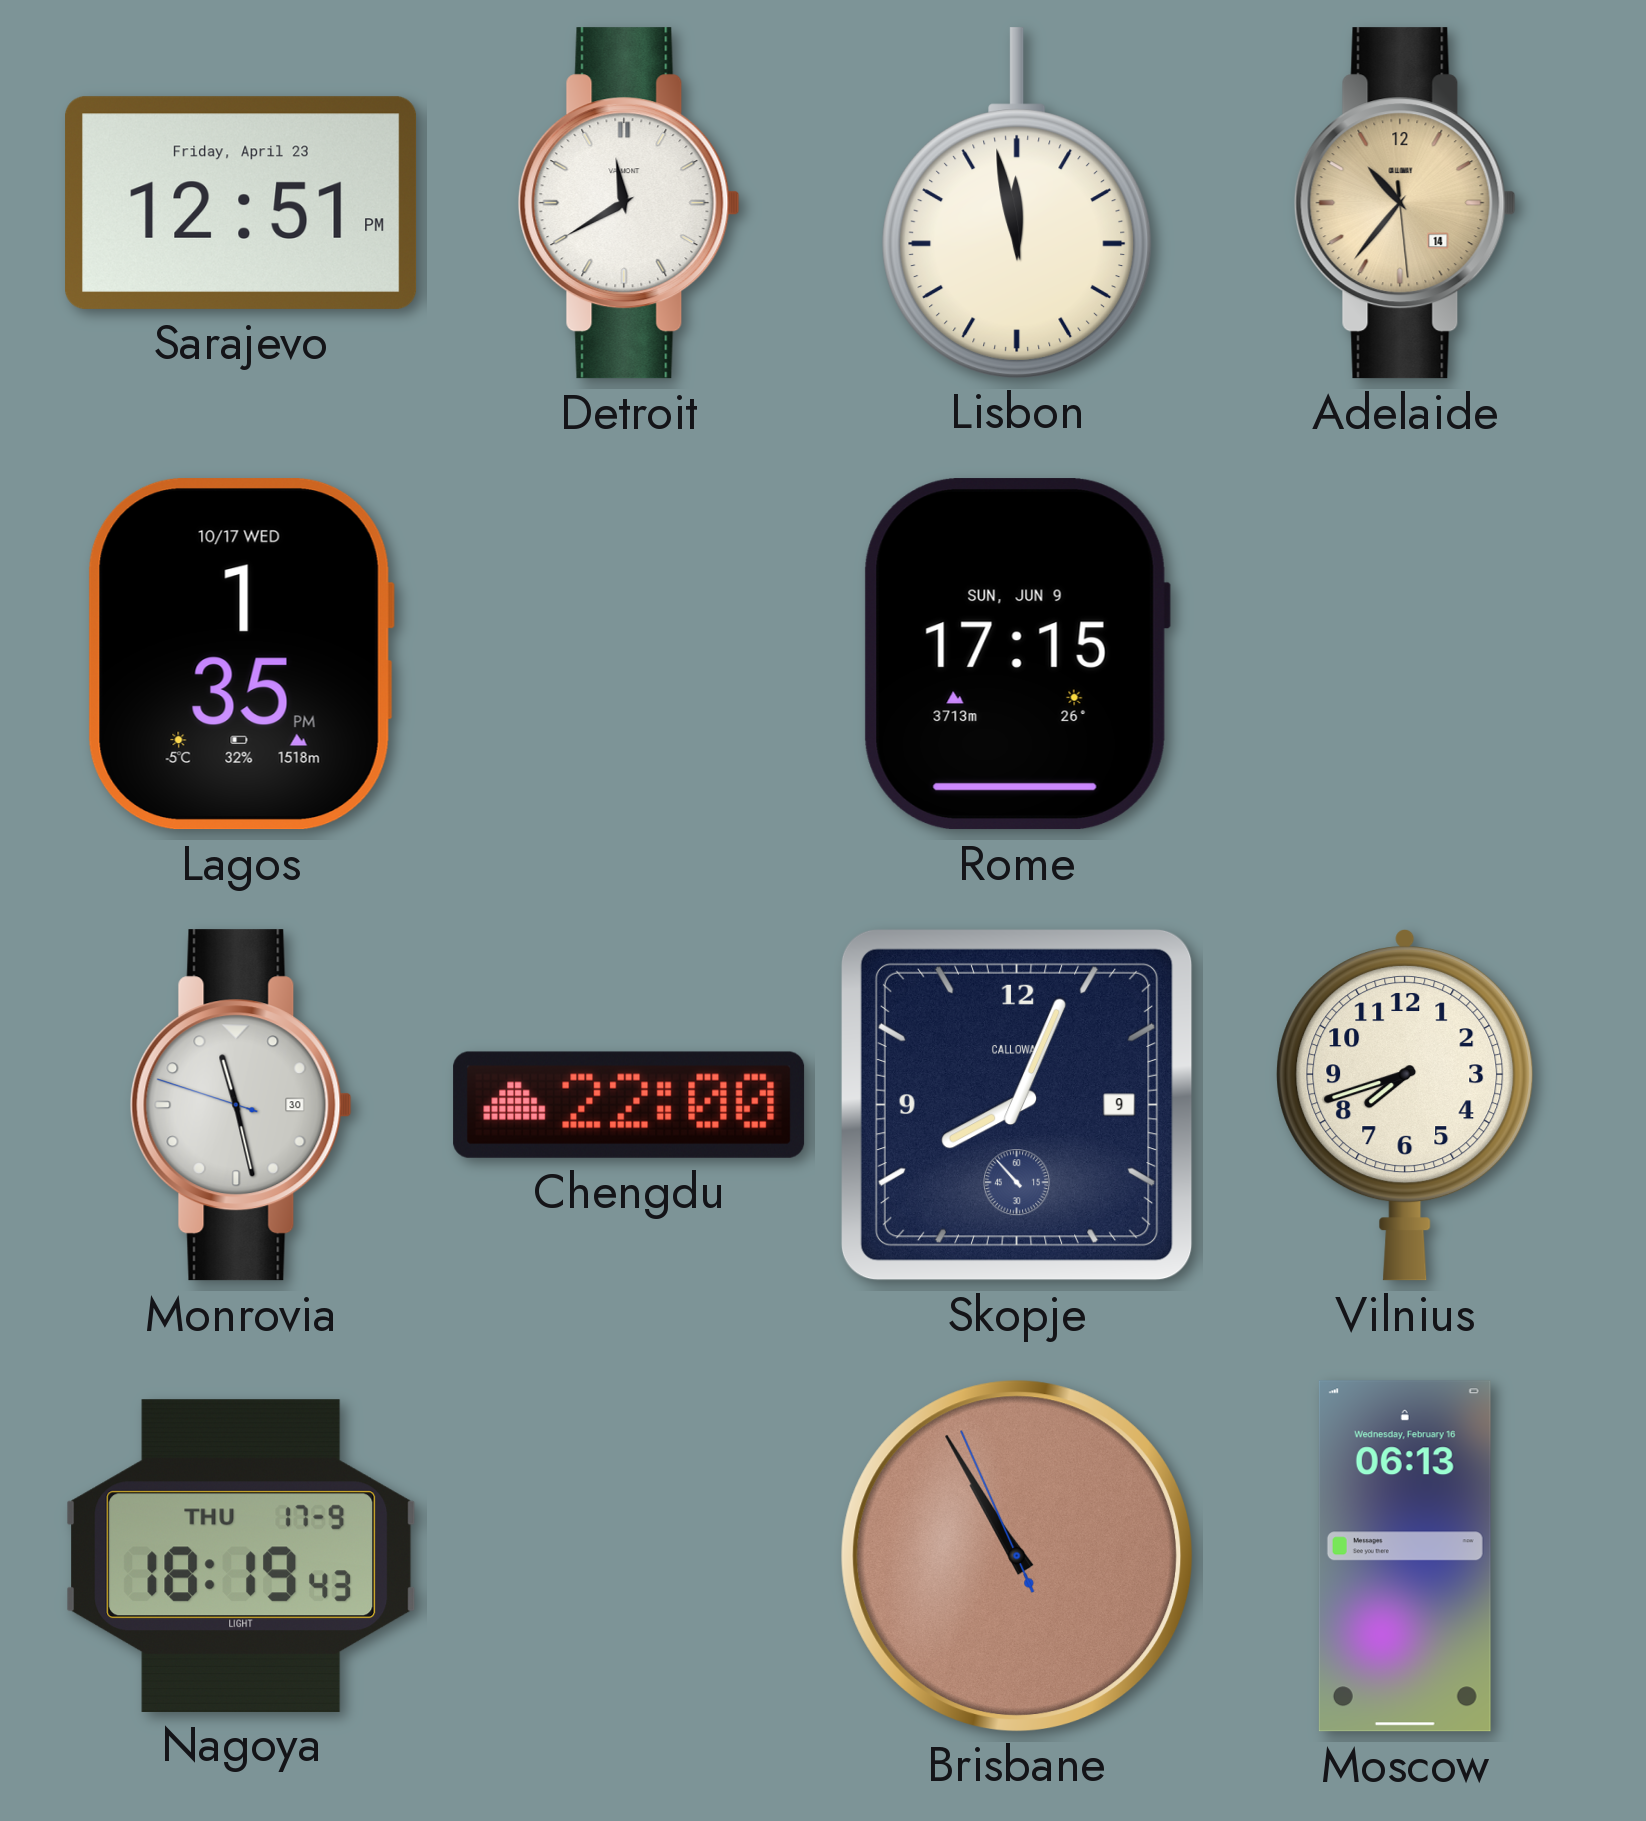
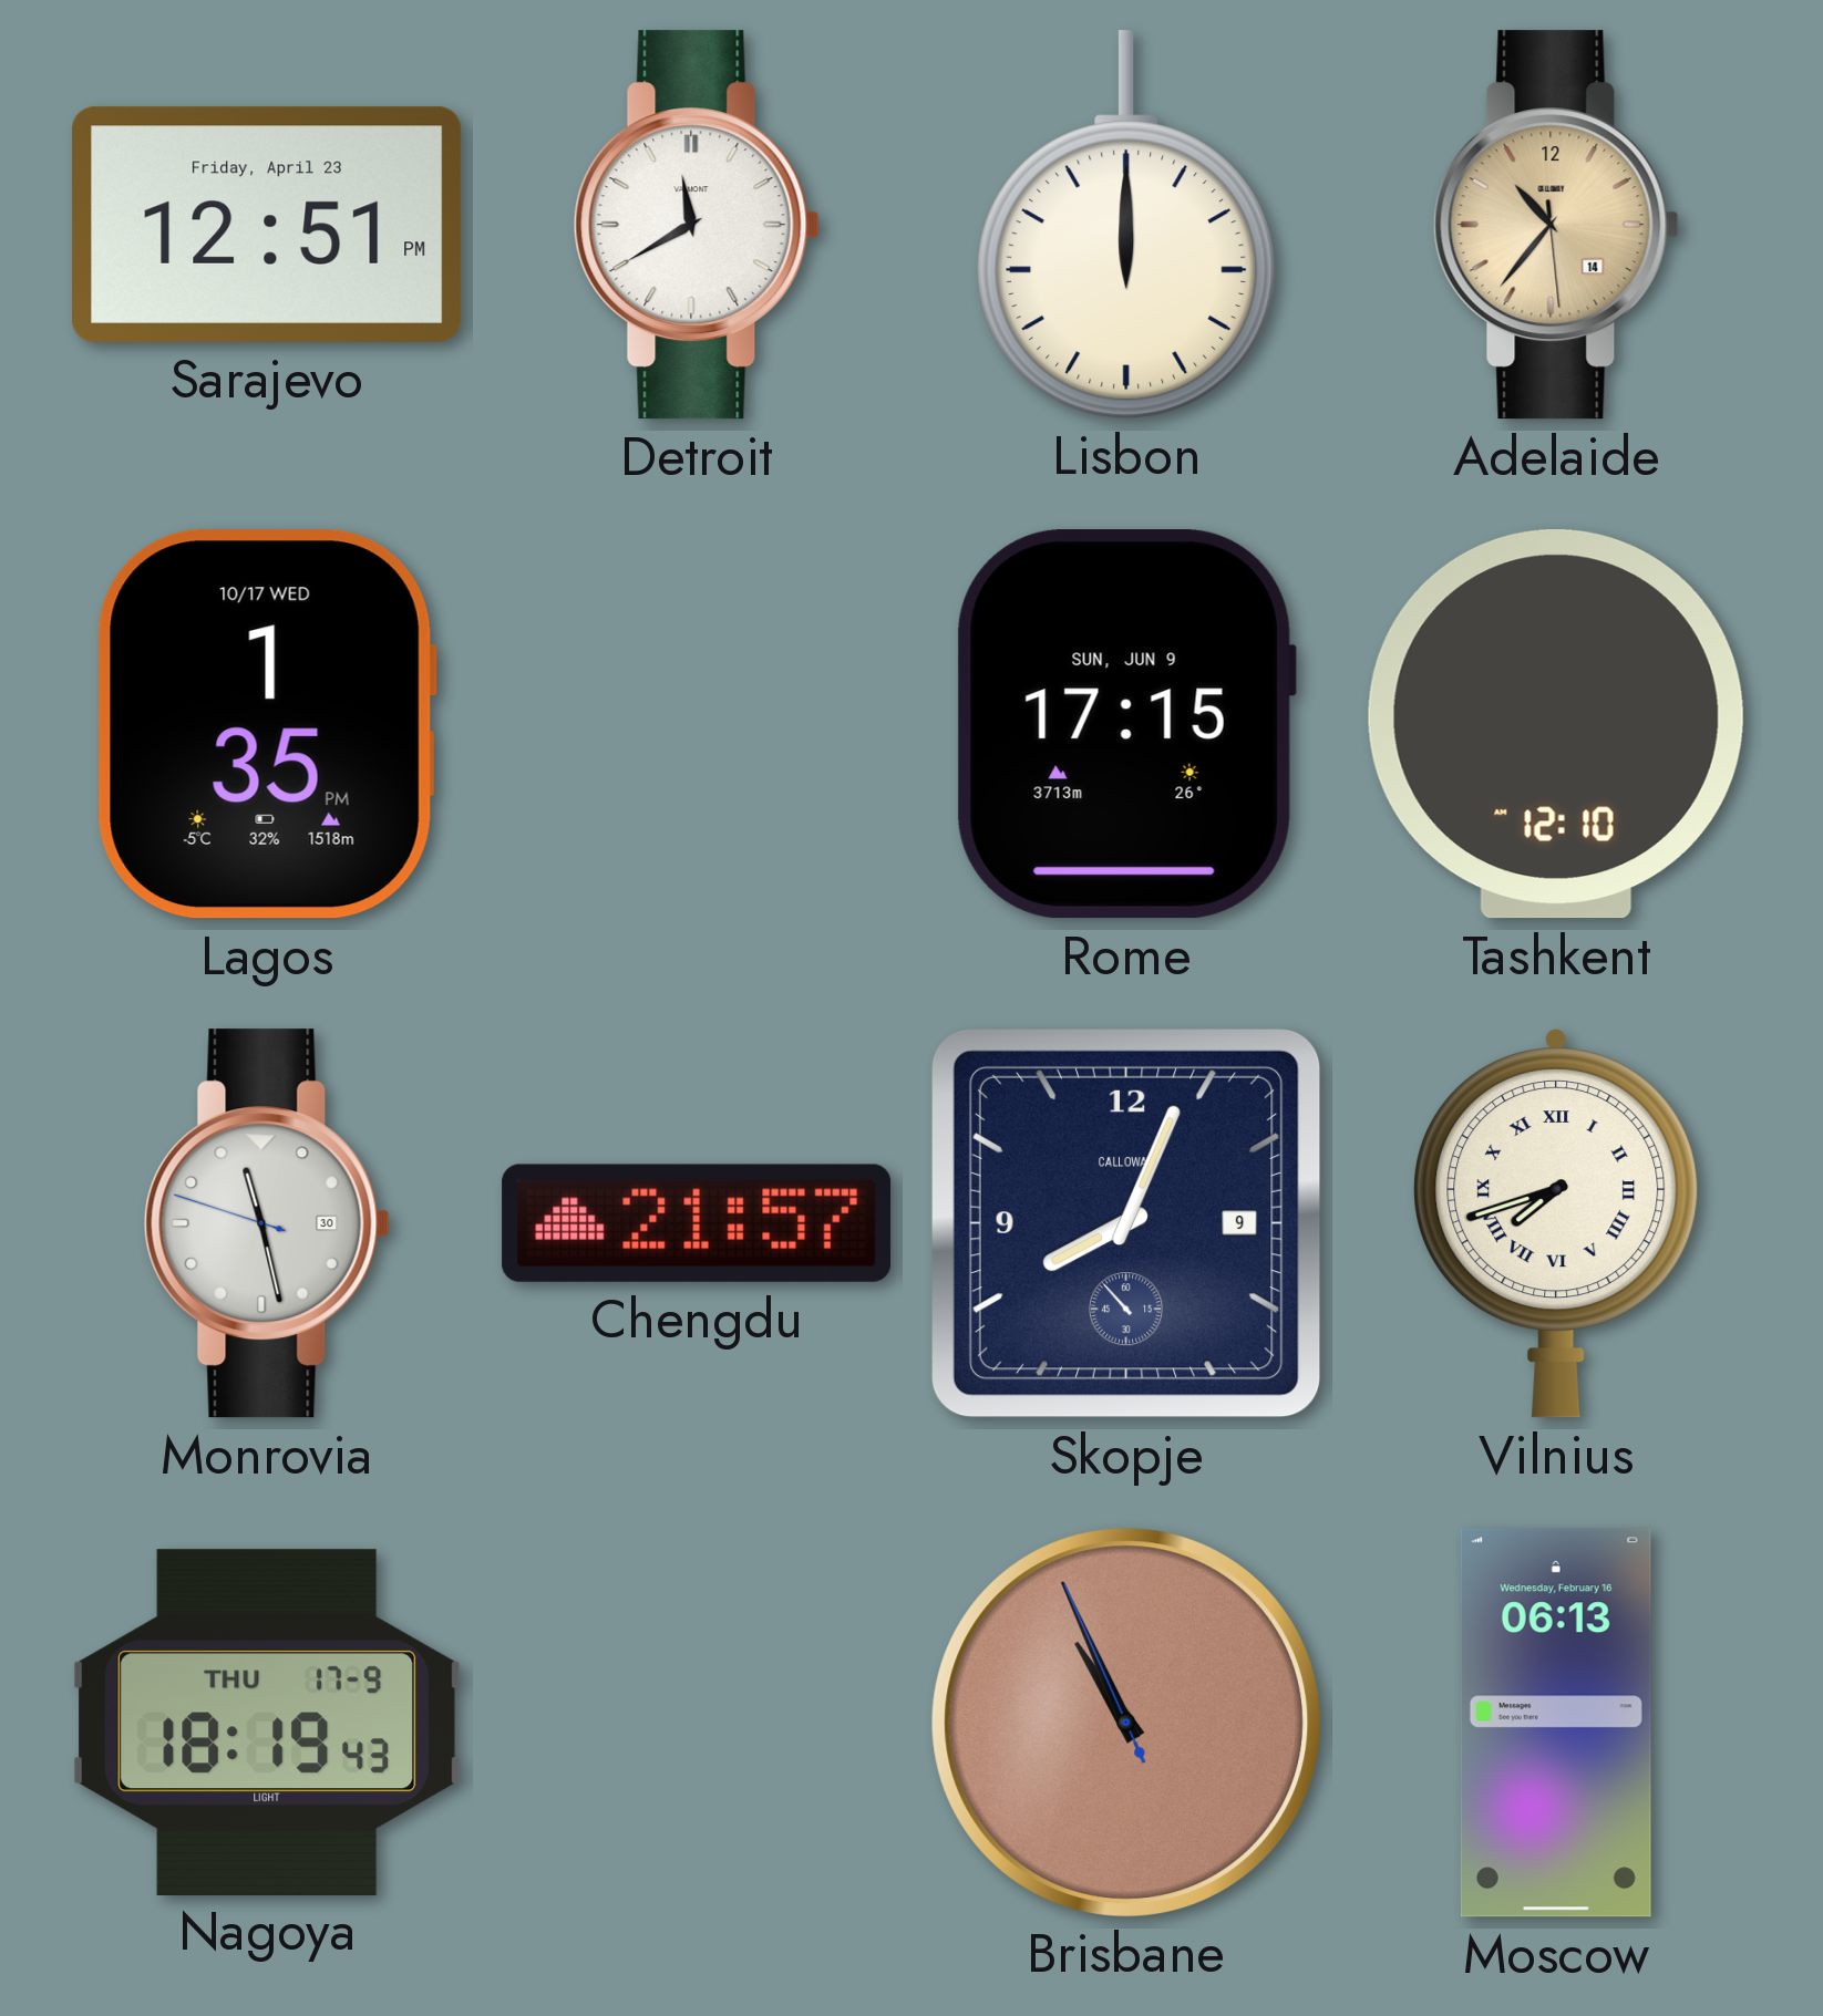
Lisbon: 11:58 -> 12:00
Tashkent: none -> 12:10
Chengdu: 22:00 -> 21:57
Vilnius numerals: Arabic -> Roman
Brisbane: 10:54 -> 10:55
